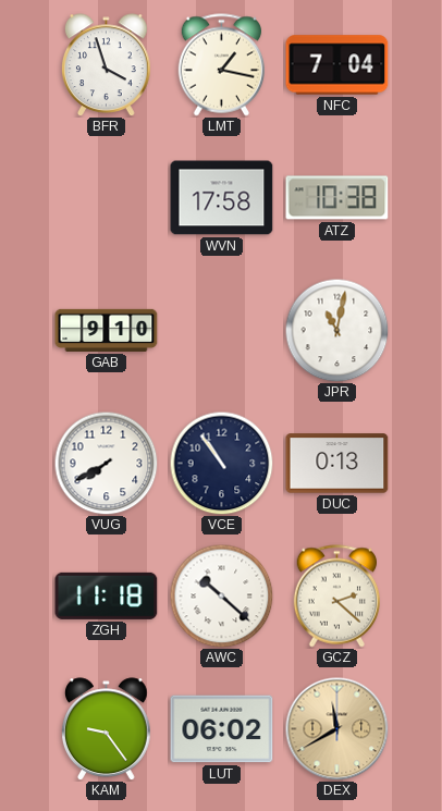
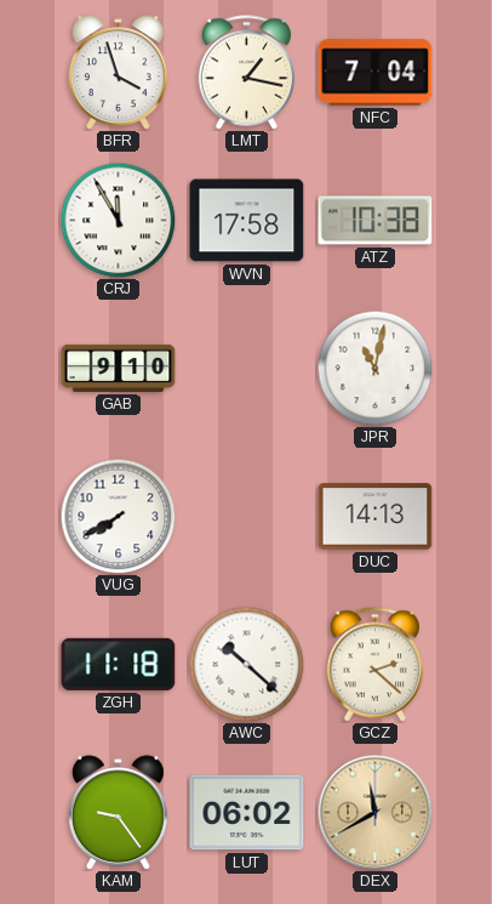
CRJ: none -> 11:55
VCE: 10:54 -> none
DUC: 0:13 -> 14:13
